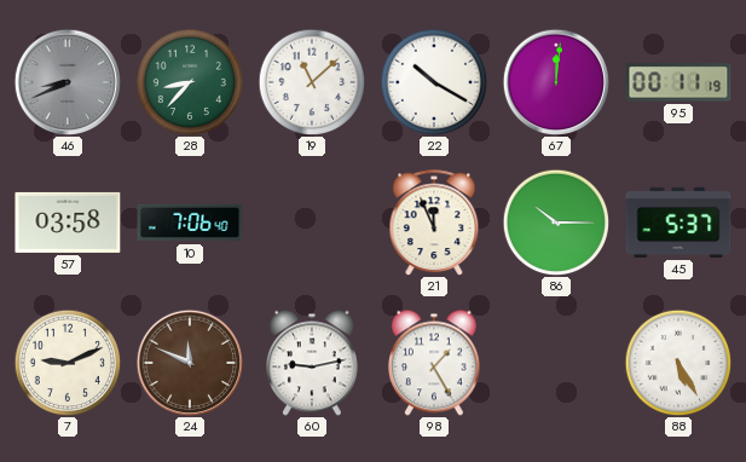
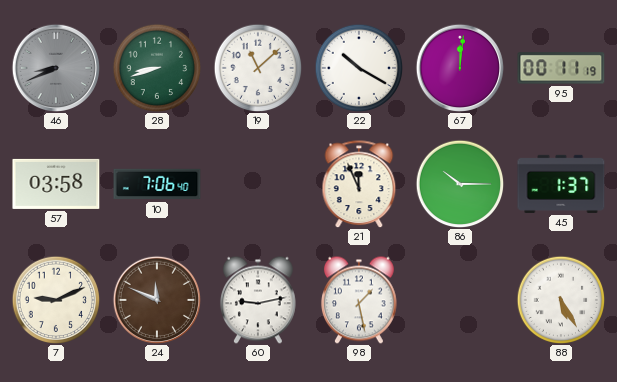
28: 8:37 -> 8:42
45: 5:37 -> 1:37
98: 1:25 -> 1:28
